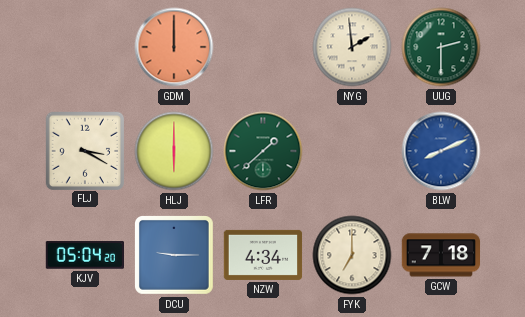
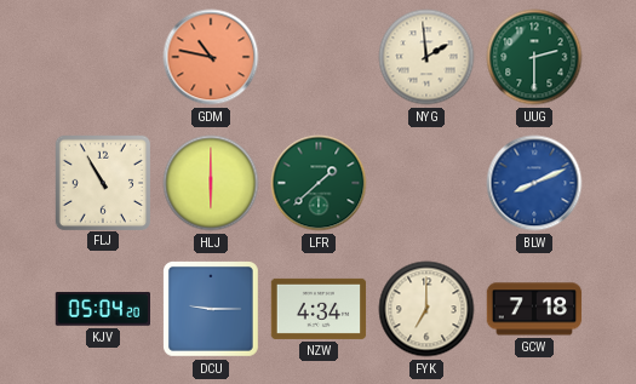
GDM: 12:00 -> 10:47
FLJ: 3:20 -> 10:55
